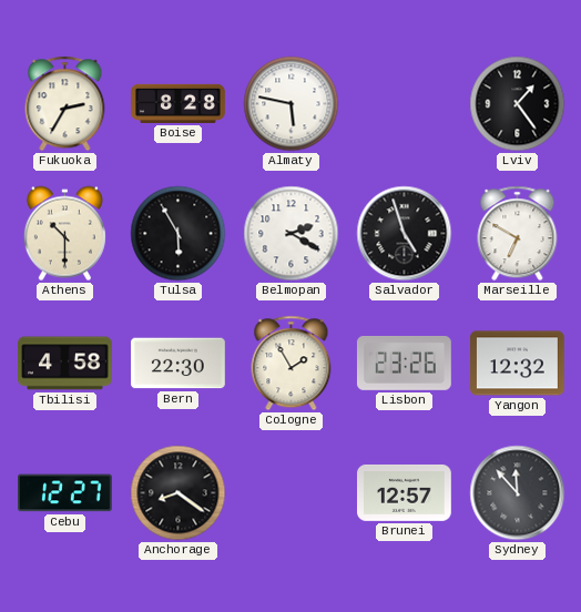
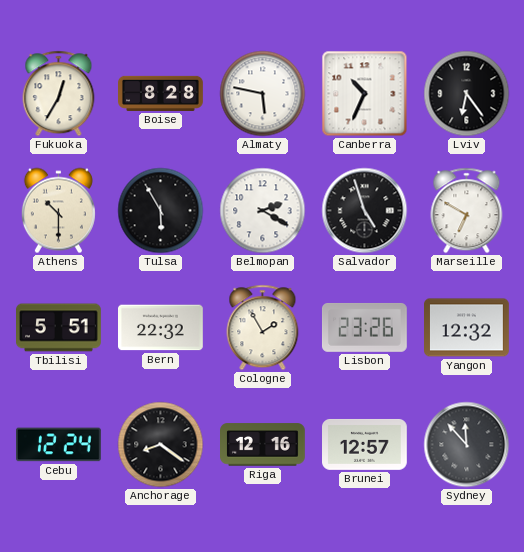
Fukuoka: 2:35 -> 12:35
Canberra: none -> 10:34
Lviv: 1:24 -> 6:24
Tbilisi: 4:58 -> 5:51
Bern: 22:30 -> 22:32
Cebu: 12:27 -> 12:24
Riga: none -> 12:16
